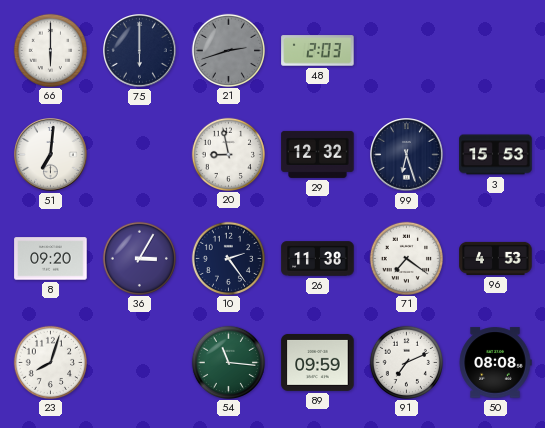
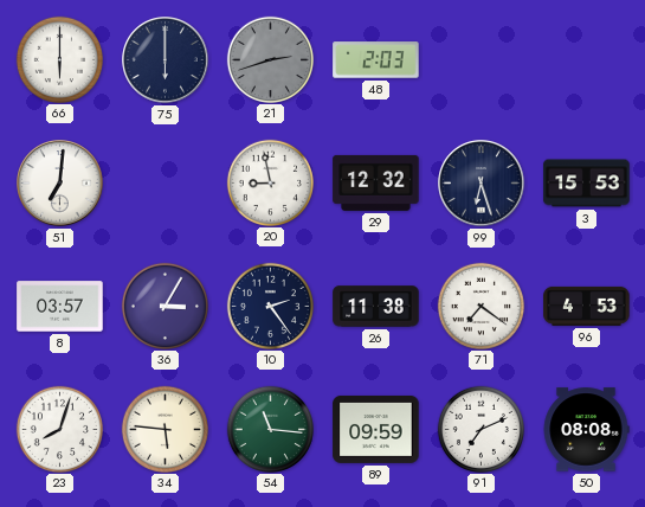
8: 09:20 -> 03:57
34: none -> 5:46
